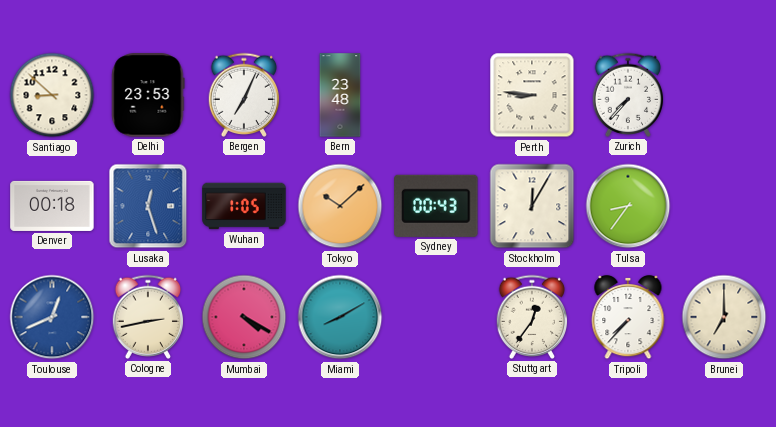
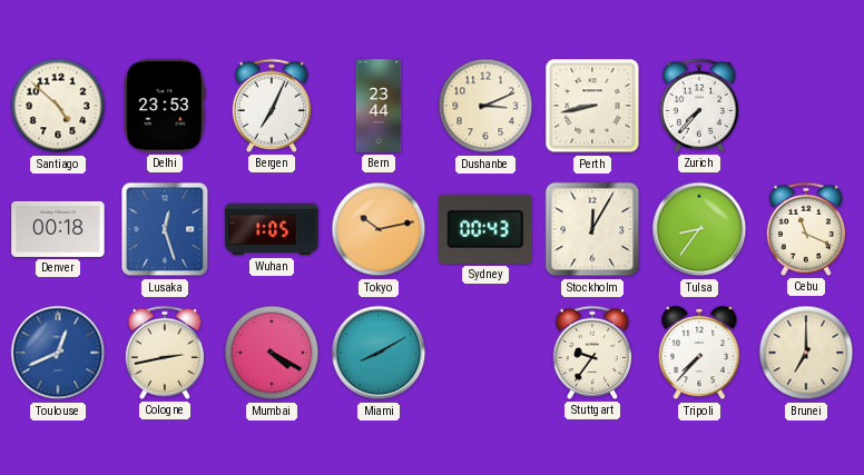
Santiago: 8:52 -> 4:52
Bern: 23:48 -> 23:44
Dushanbe: none -> 3:11
Perth: 8:46 -> 8:43
Tokyo: 10:08 -> 10:13
Cebu: none -> 11:19
Stuttgart: 12:36 -> 9:36
